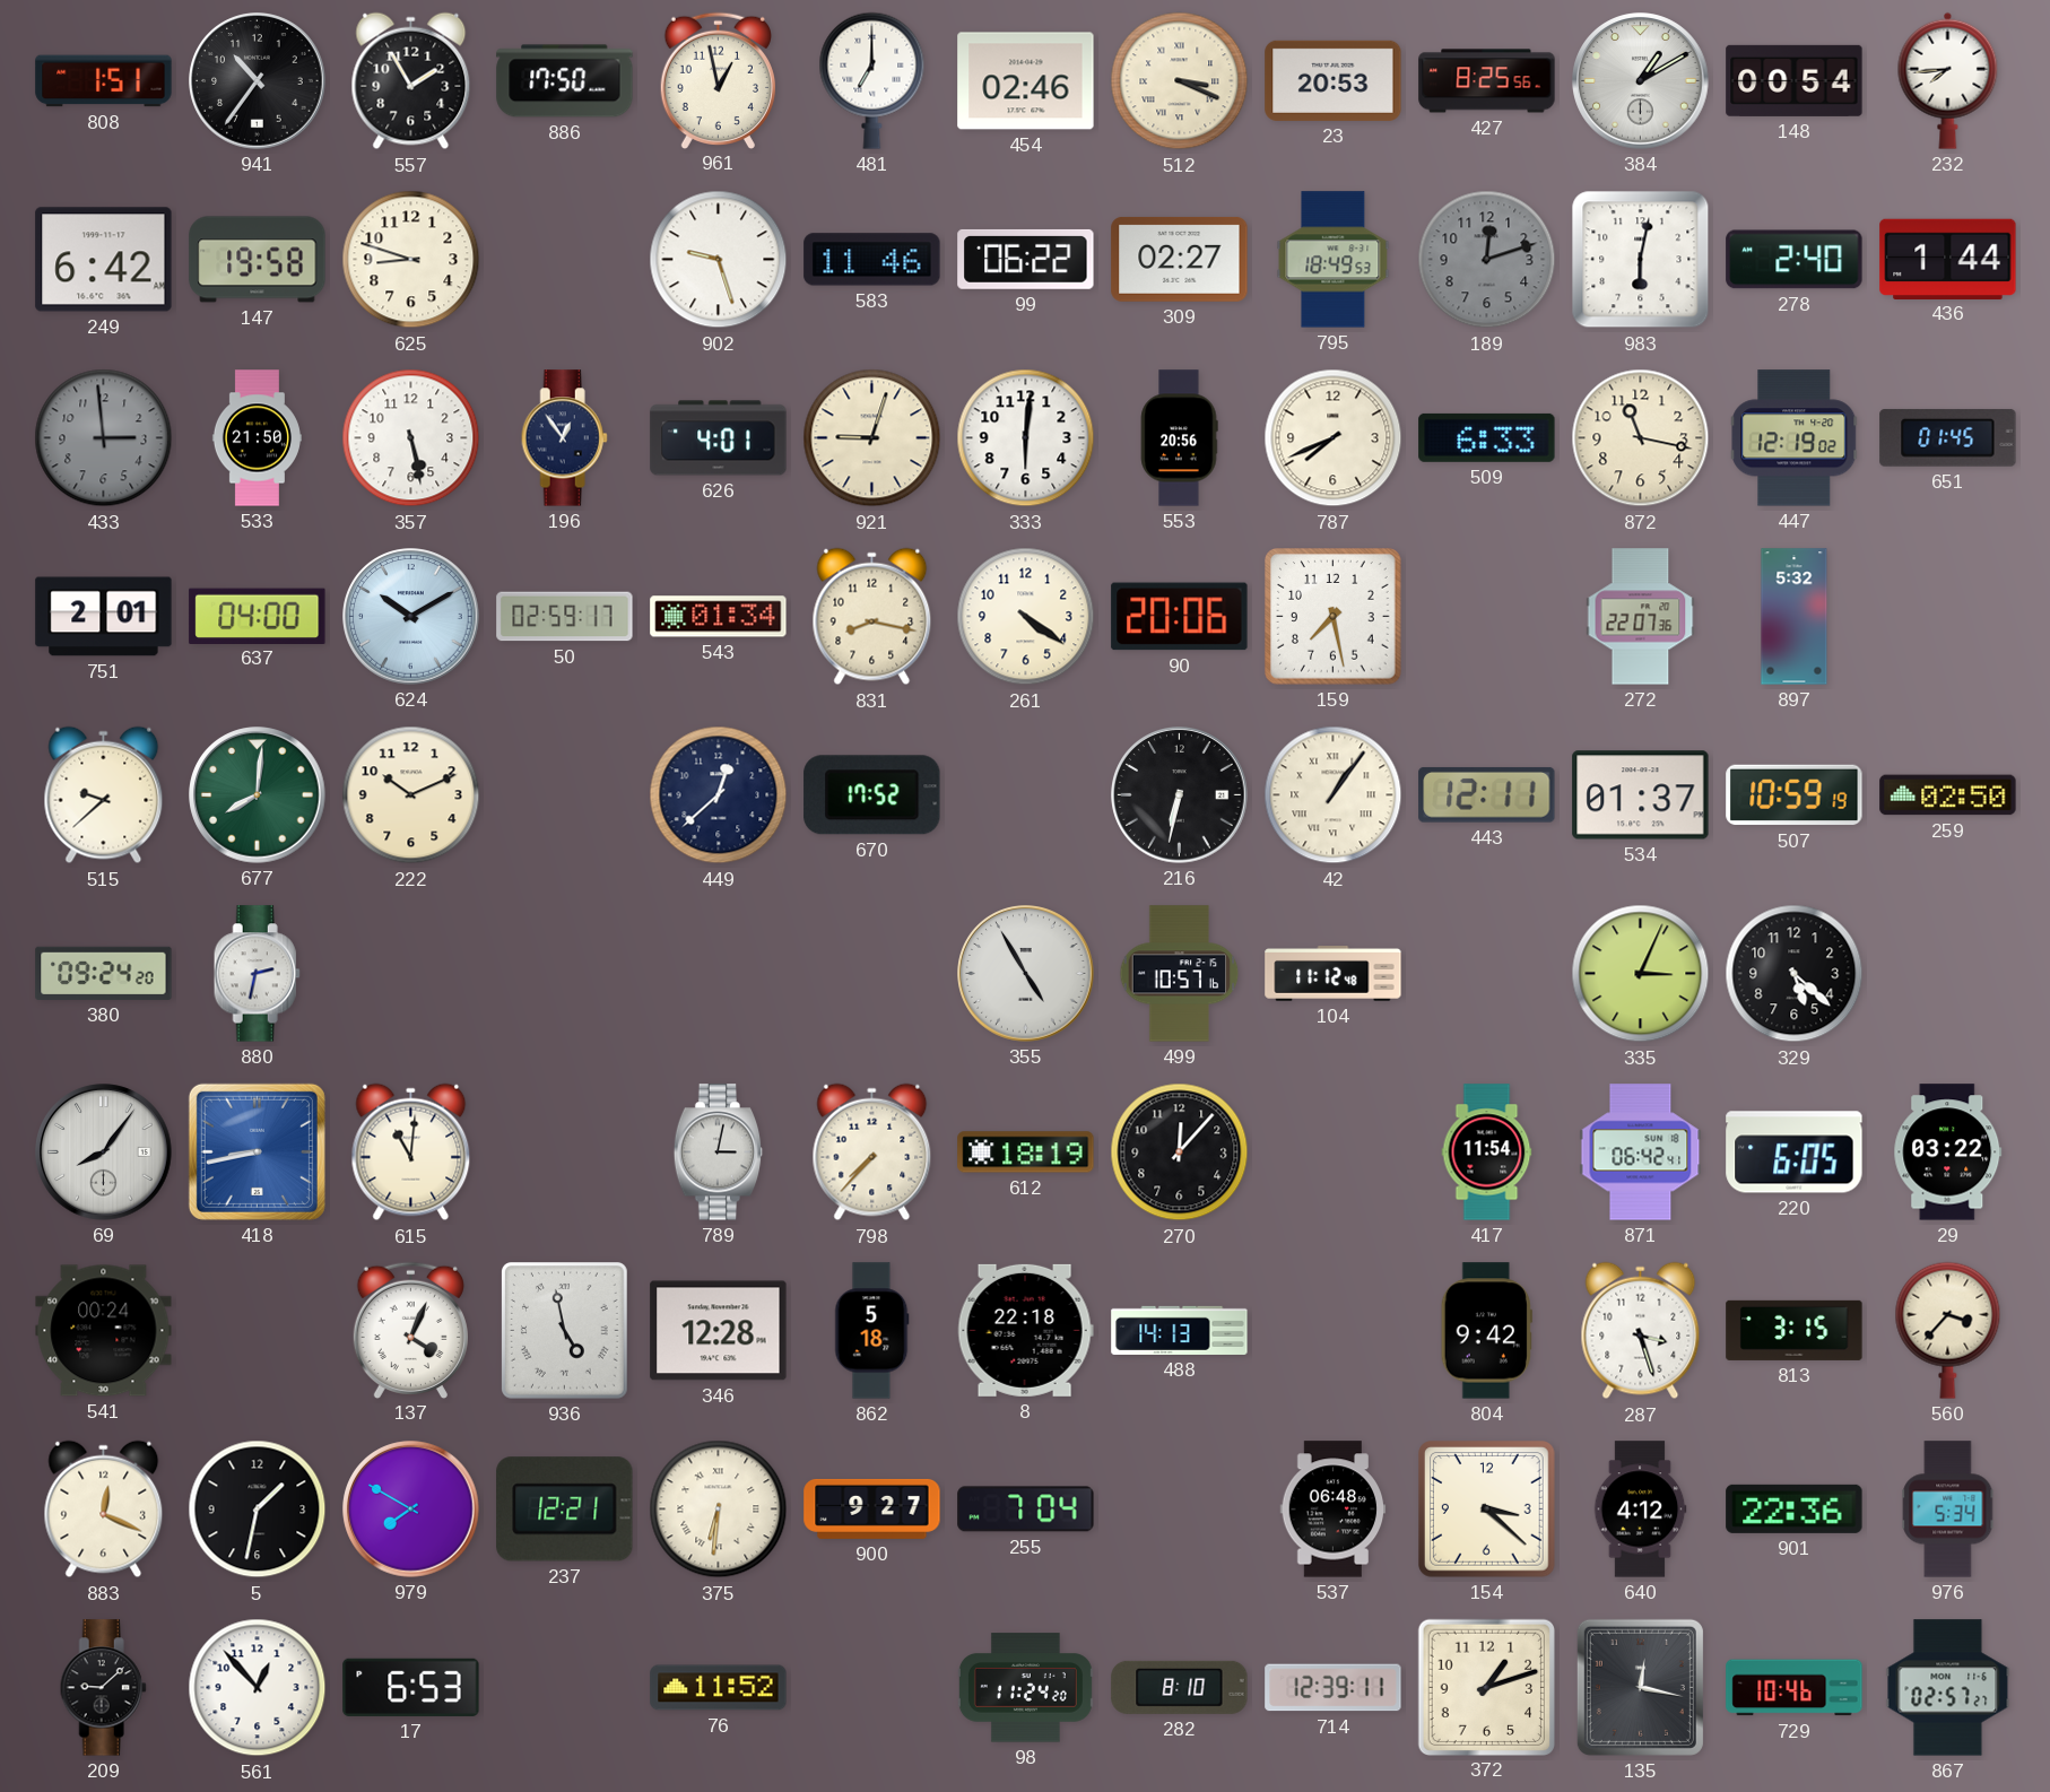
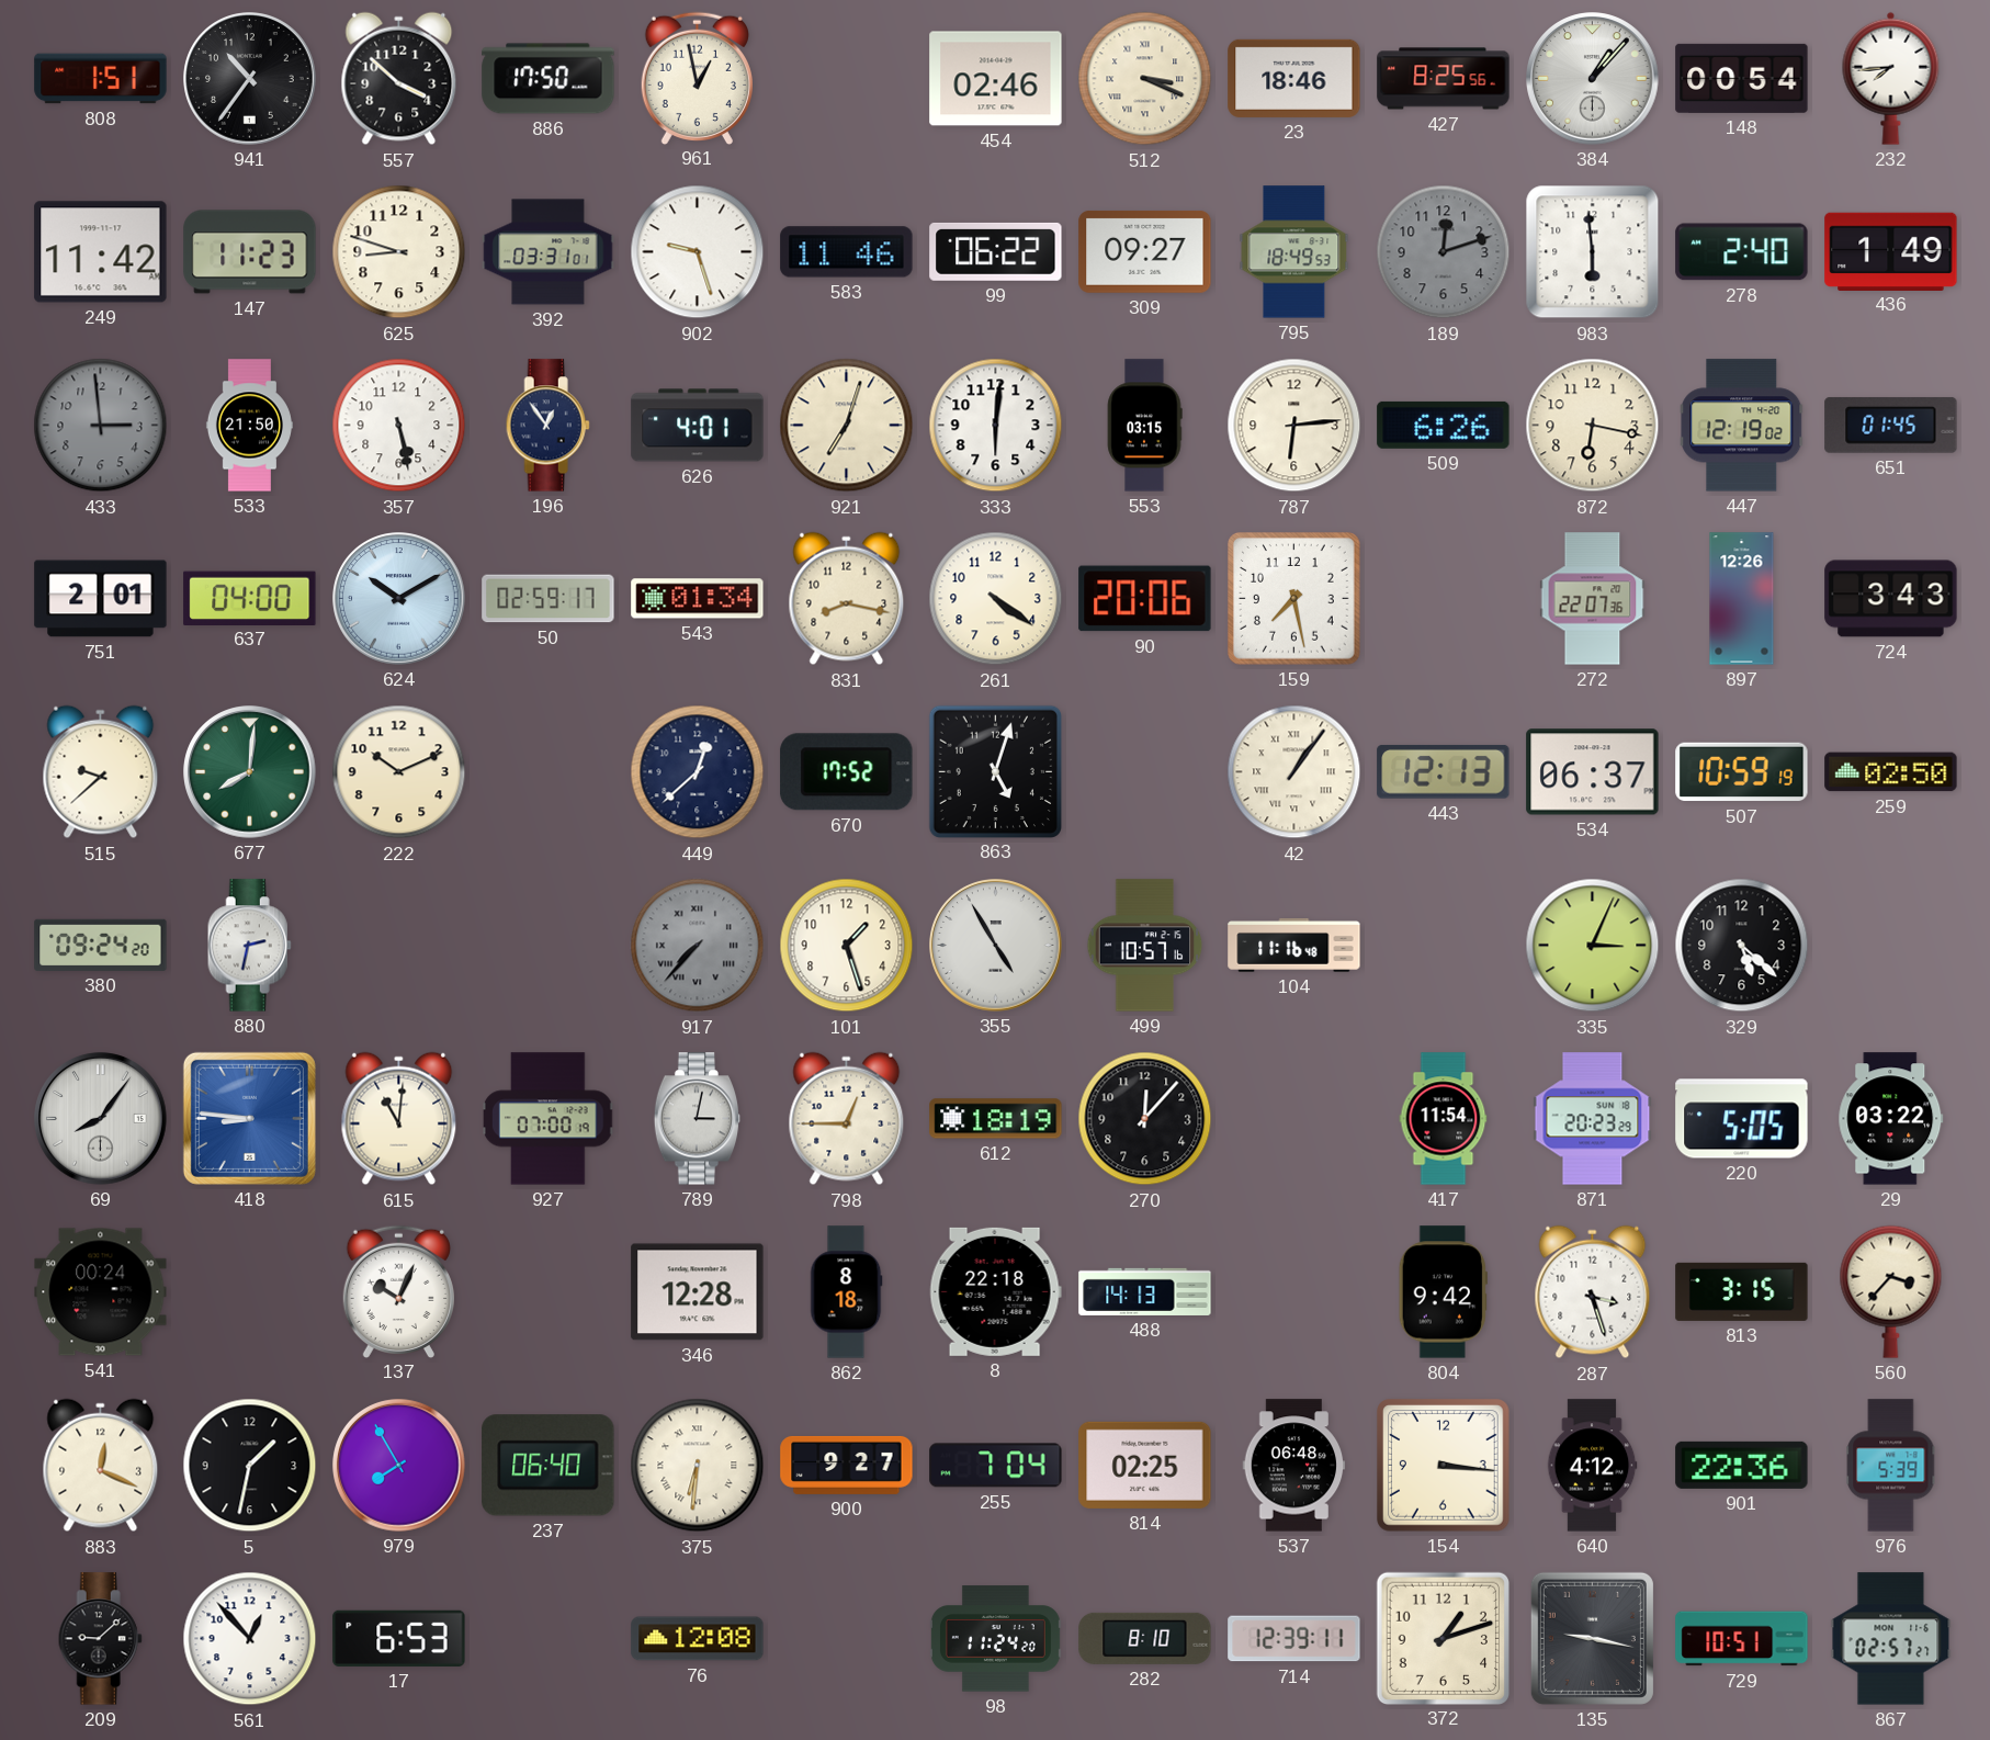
557: 1:55 -> 3:52
481: 7:00 -> none
23: 20:53 -> 18:46
384: 1:10 -> 1:07
249: 6:42 -> 11:42
147: 19:58 -> 11:23
392: none -> 03:31
309: 02:27 -> 09:27
983: 6:02 -> 5:59
436: 1:44 -> 1:49
921: 9:03 -> 7:03
553: 20:56 -> 03:15
787: 7:41 -> 6:14
509: 6:33 -> 6:26
872: 11:17 -> 6:17
897: 5:32 -> 12:26
724: none -> 3:43
863: none -> 5:03
216: 6:32 -> none
443: 12:11 -> 12:13
534: 01:37 -> 06:37
917: none -> 7:37
101: none -> 1:27
104: 11:12 -> 11:16
418: 8:43 -> 8:46
927: none -> 07:00
798: 7:37 -> 12:45
871: 06:42 -> 20:23
220: 6:05 -> 5:05
137: 4:04 -> 10:04
936: 4:58 -> none
862: 5:18 -> 8:18
979: 7:50 -> 7:55
237: 12:21 -> 06:40
814: none -> 02:25
154: 3:22 -> 3:16
976: 5:34 -> 5:39
76: 11:52 -> 12:08
135: 12:17 -> 9:17
729: 10:46 -> 10:51
